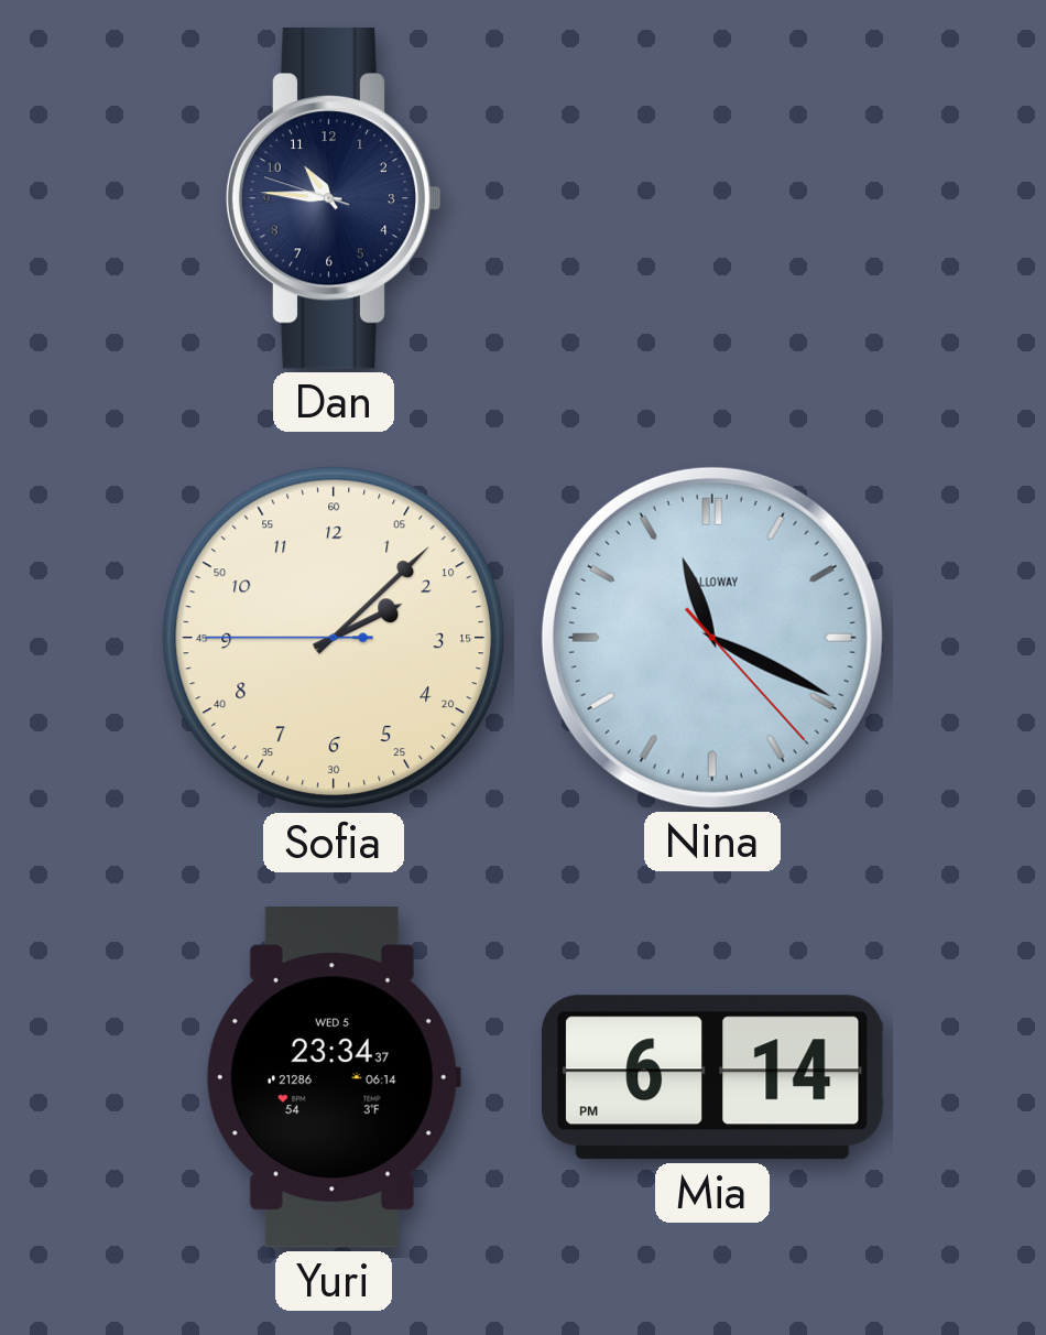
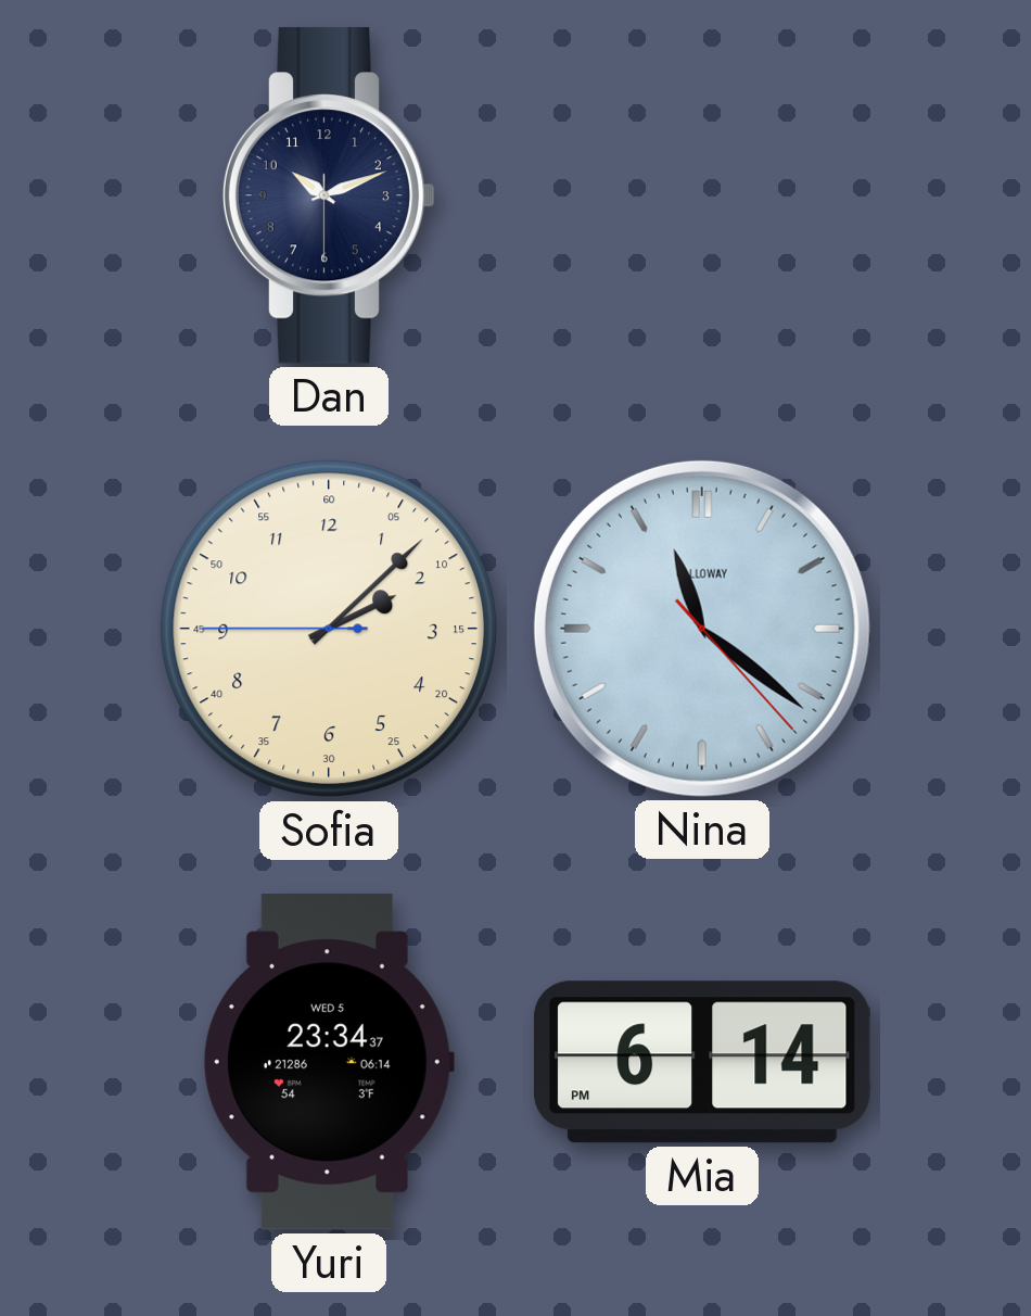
Dan: 10:45 -> 10:11
Nina: 11:19 -> 11:21
